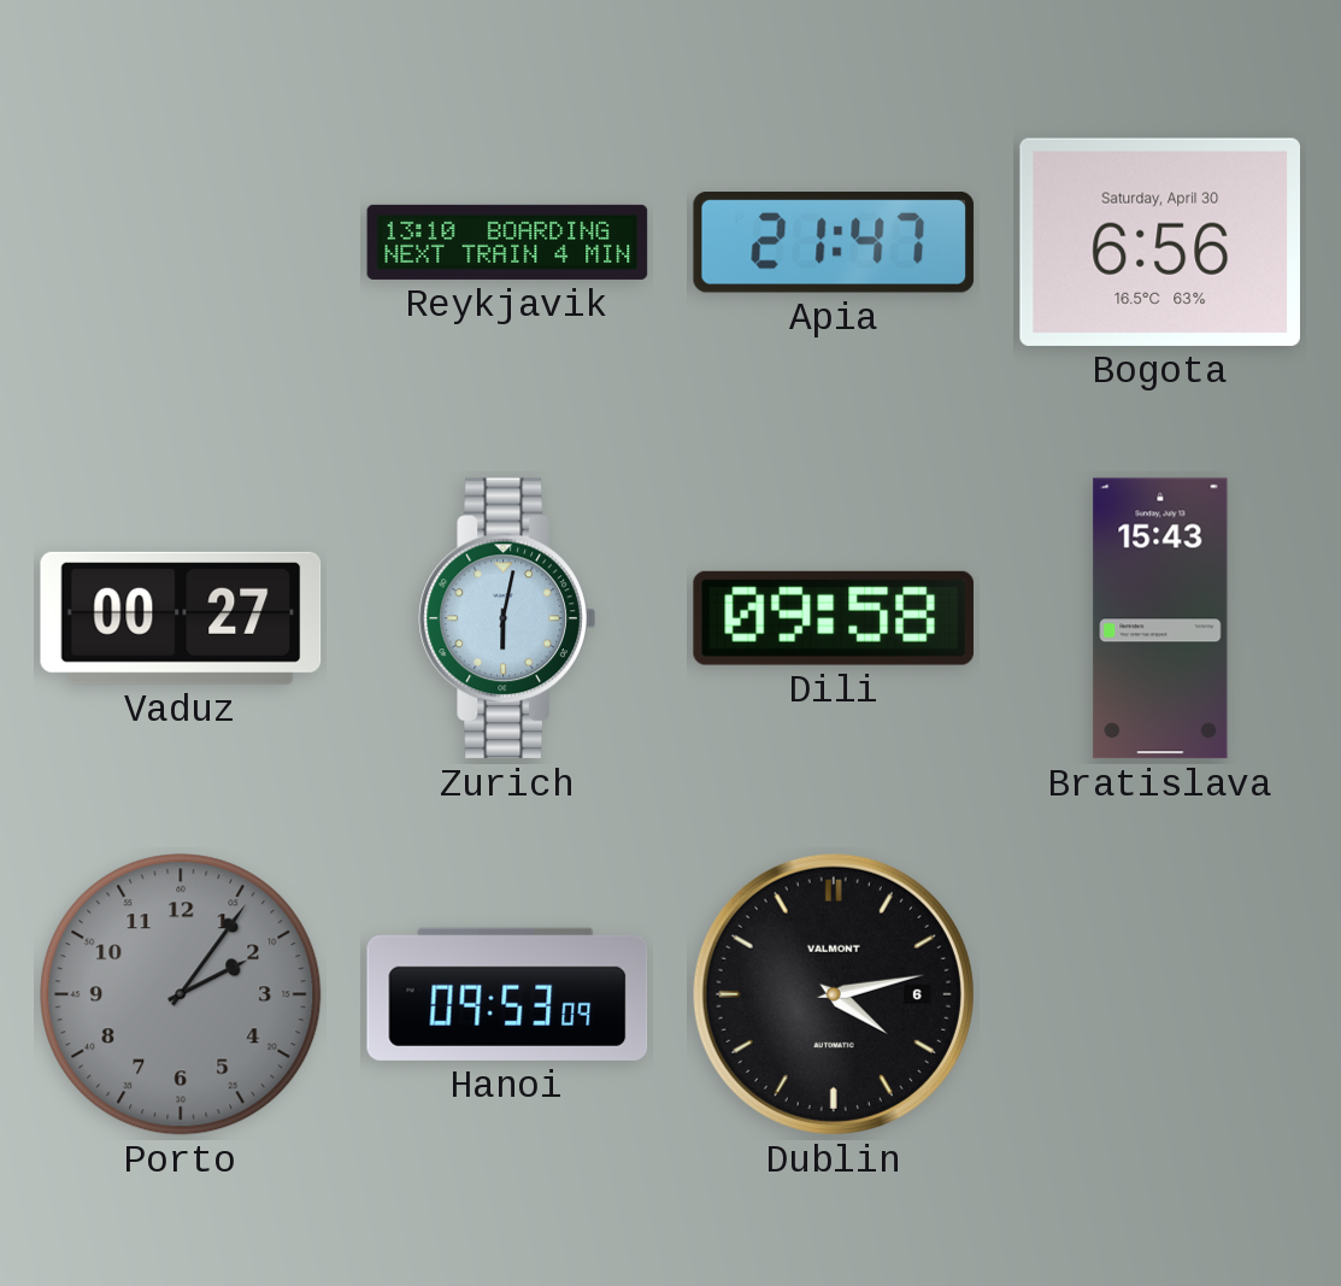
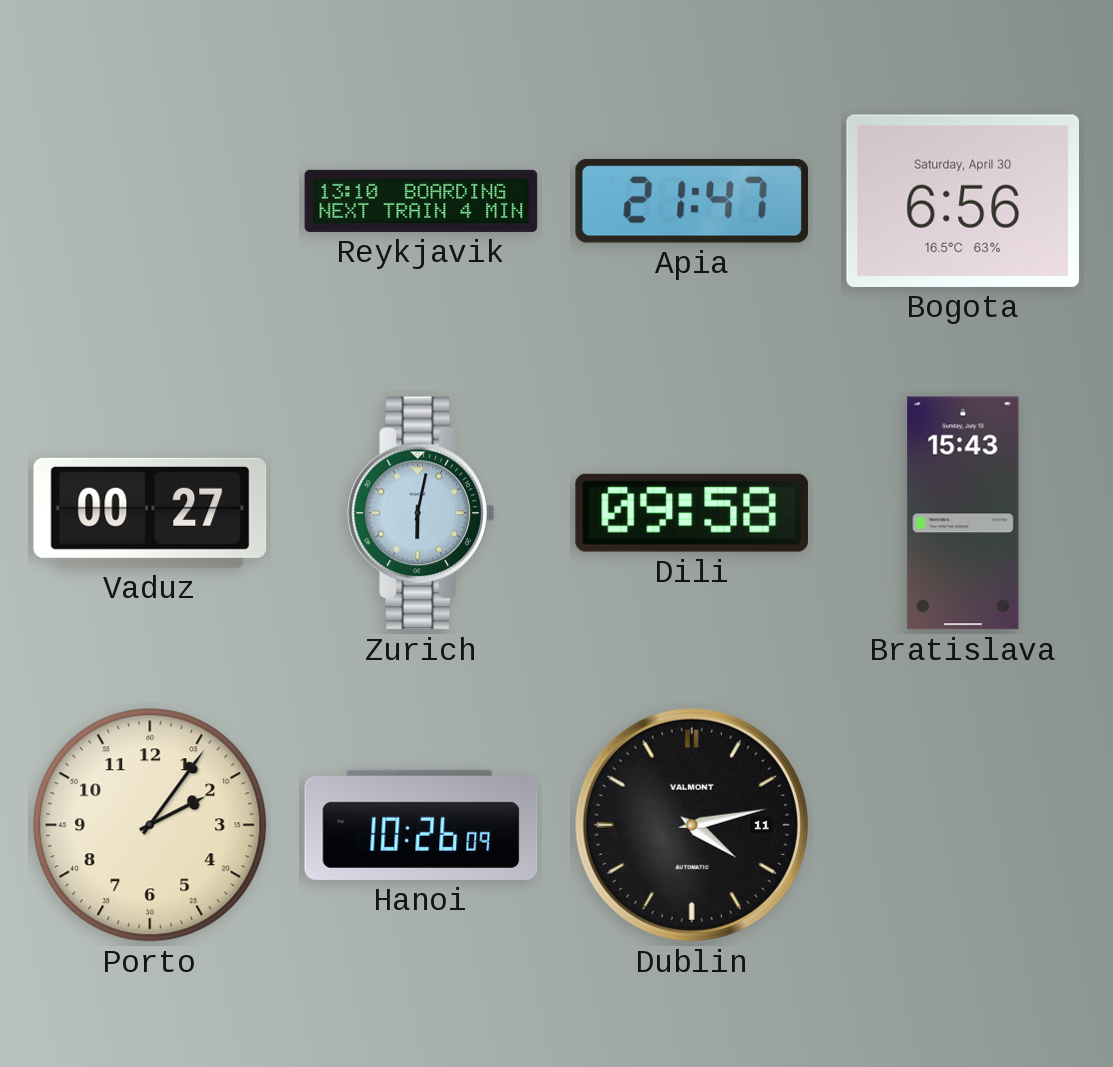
Porto dial: grey -> cream
Hanoi: 09:53 -> 10:26
Dublin date: 6 -> 11
